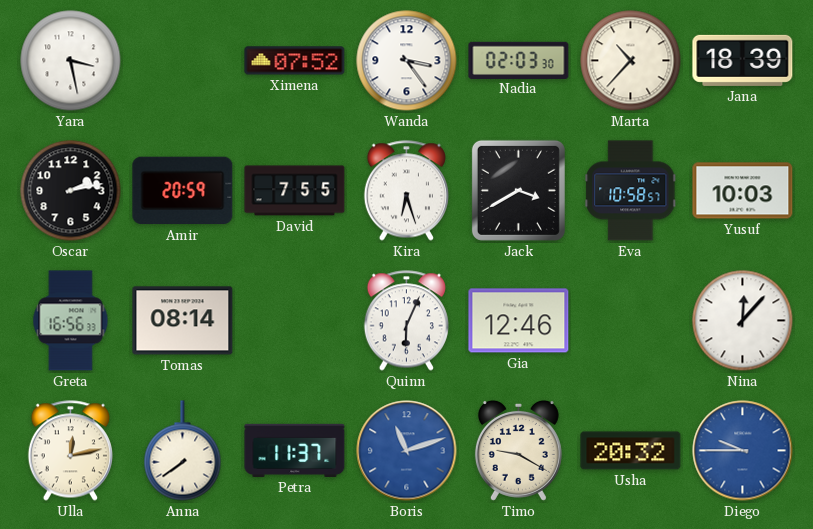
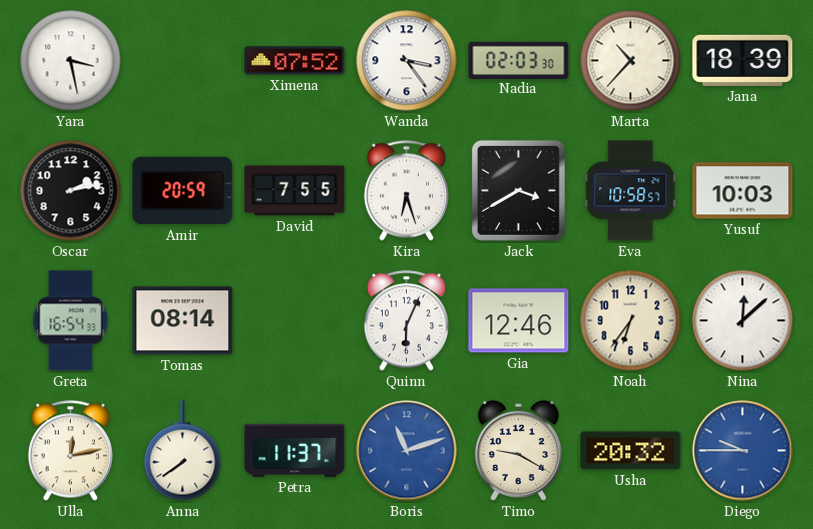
Greta: 16:56 -> 16:54
Noah: none -> 6:36
Nina: 12:07 -> 12:08
